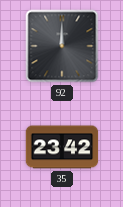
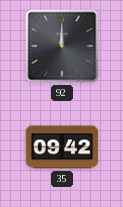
35: 23:42 -> 09:42
